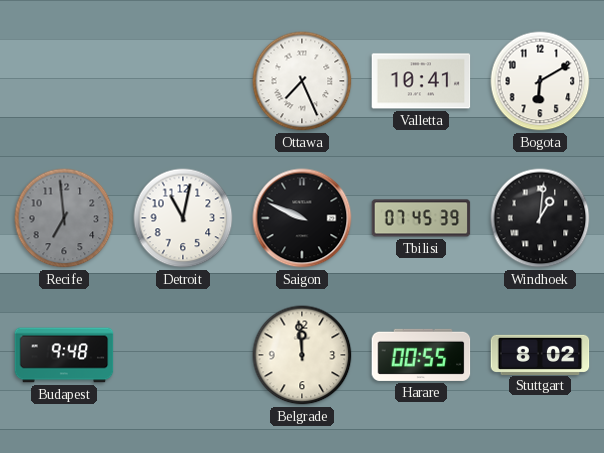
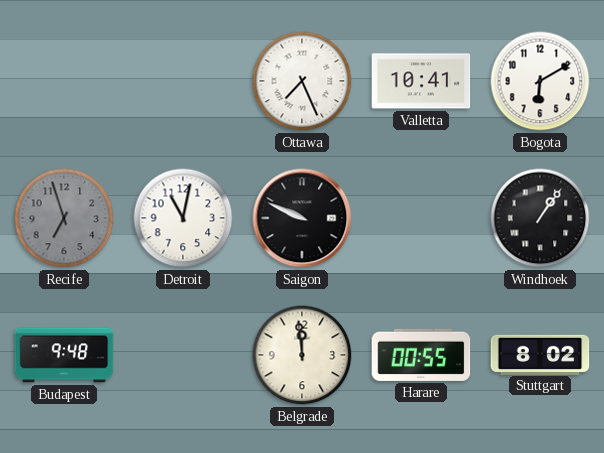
Recife: 6:59 -> 6:57
Tbilisi: 07:45 -> none
Windhoek: 1:01 -> 1:06
